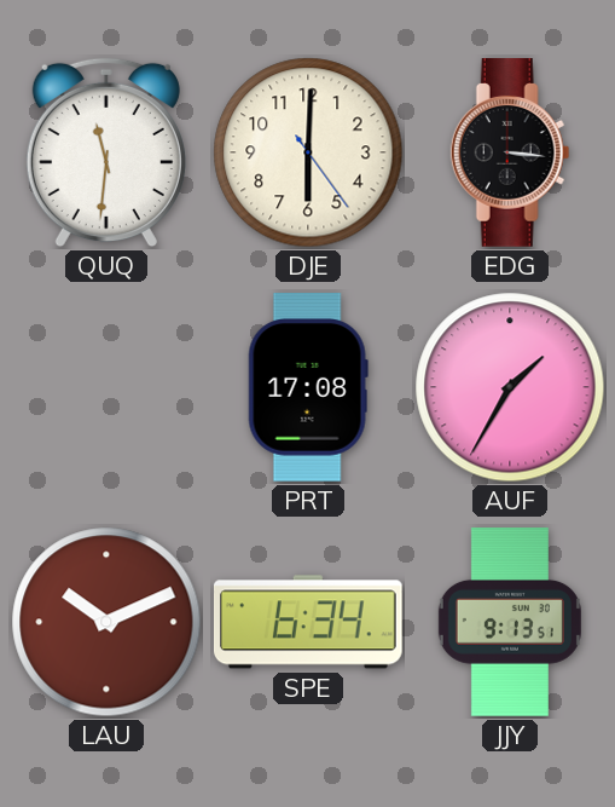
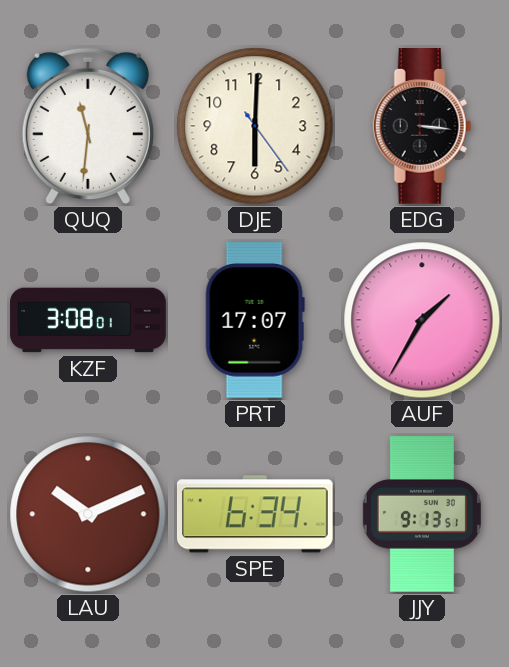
KZF: none -> 3:08
PRT: 17:08 -> 17:07
